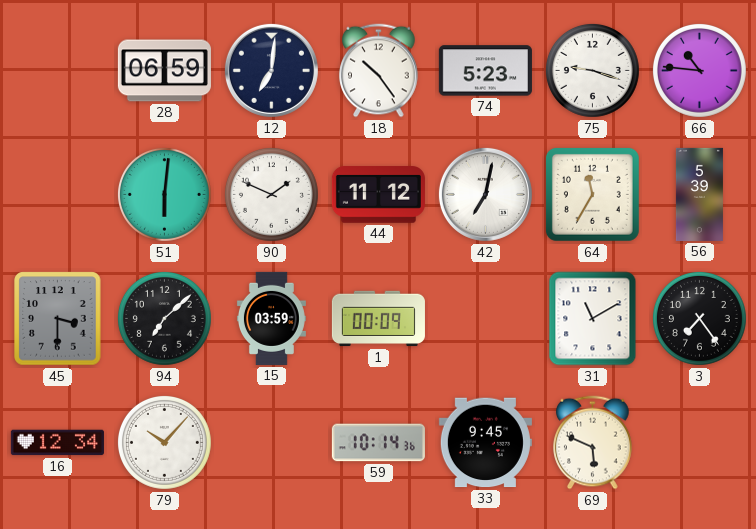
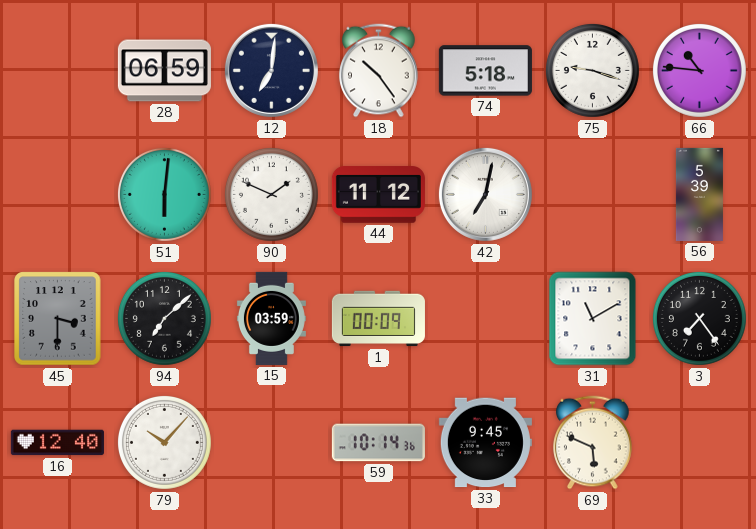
74: 5:23 -> 5:18
64: 11:35 -> none
16: 12:34 -> 12:40
